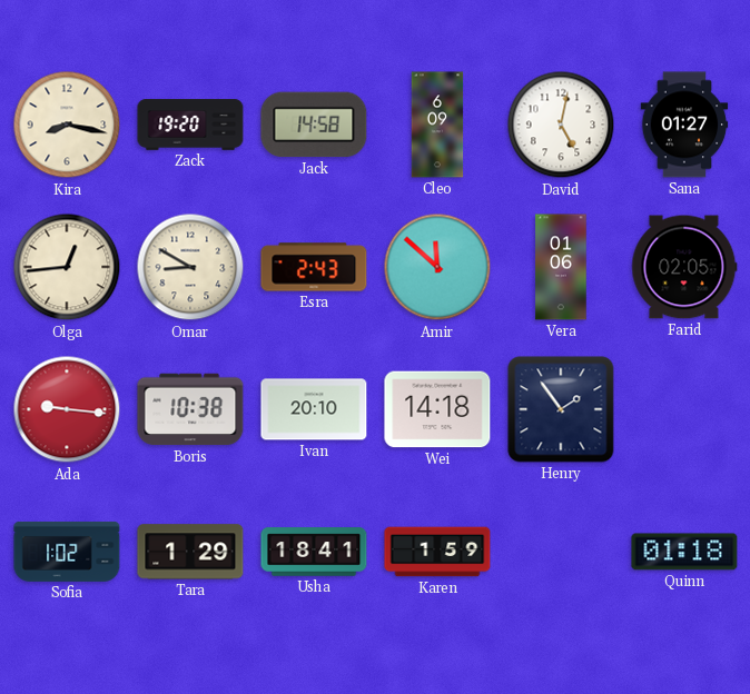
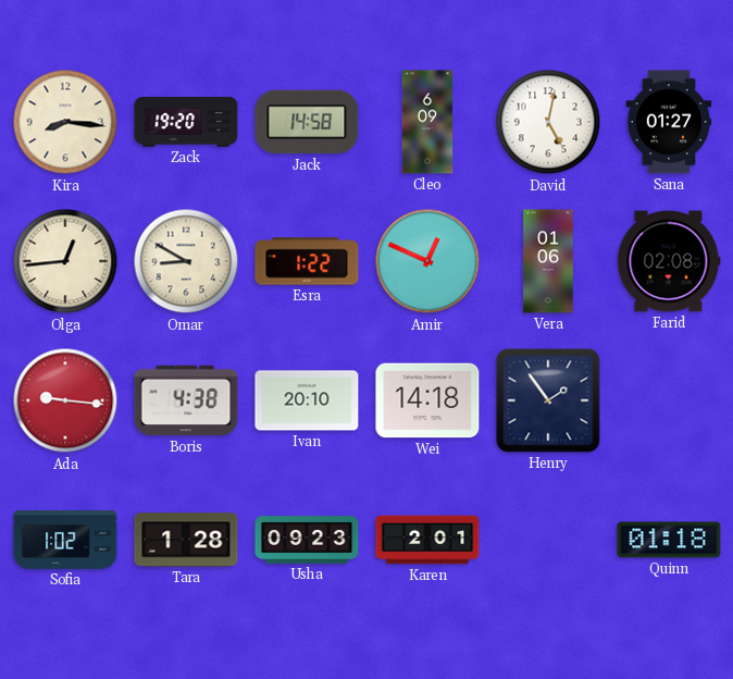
Kira: 8:17 -> 8:16
Esra: 2:43 -> 1:22
Amir: 11:52 -> 12:49
Farid: 02:05 -> 02:08
Boris: 10:38 -> 4:38
Tara: 1:29 -> 1:28
Usha: 18:41 -> 09:23
Karen: 1:59 -> 2:01
